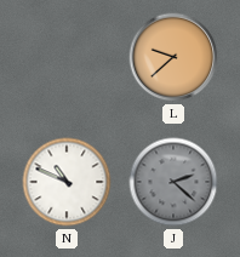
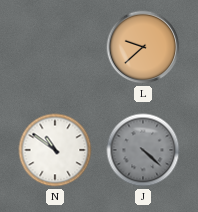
N: 10:49 -> 10:51
J: 2:22 -> 4:22
